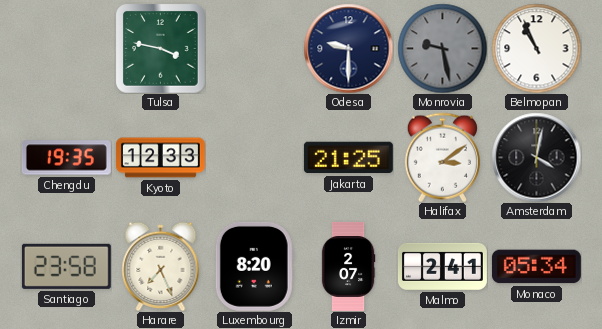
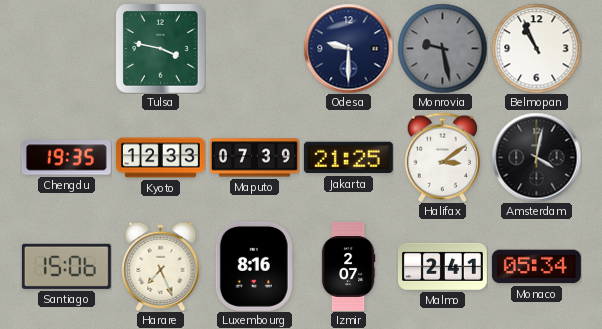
Maputo: none -> 07:39
Santiago: 23:58 -> 15:06
Luxembourg: 8:20 -> 8:16
